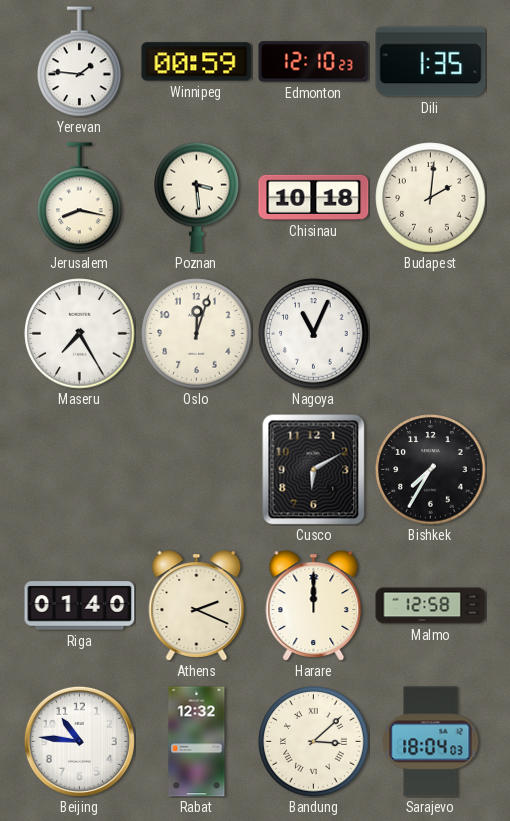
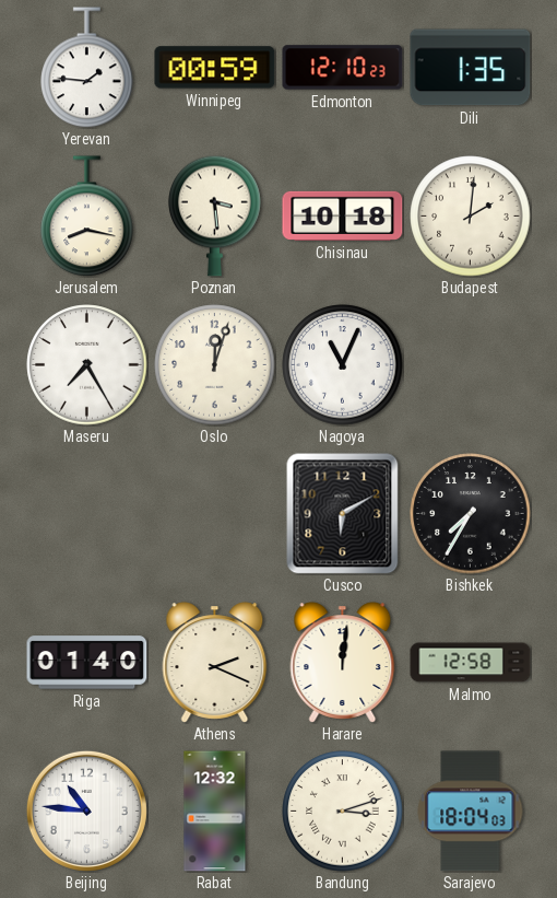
Harare: 12:00 -> 12:01
Bandung: 3:08 -> 3:12
